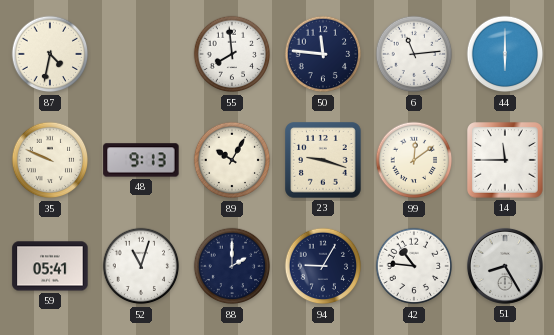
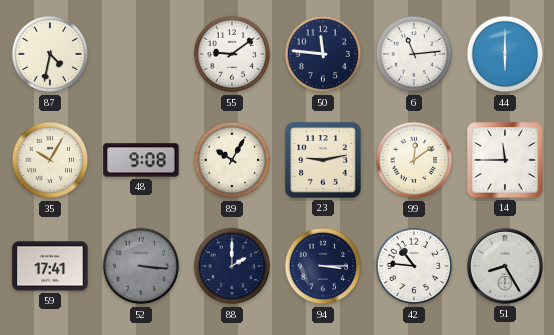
55: 7:59 -> 9:09
35: 9:49 -> 10:05
48: 9:13 -> 9:08
23: 9:18 -> 9:13
59: 05:41 -> 17:41
52: 11:03 -> 3:16
52 dial: white -> grey
94: 9:05 -> 3:15
